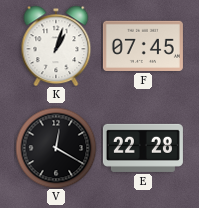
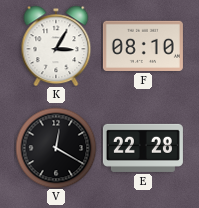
K: 1:03 -> 3:05
F: 07:45 -> 08:10
